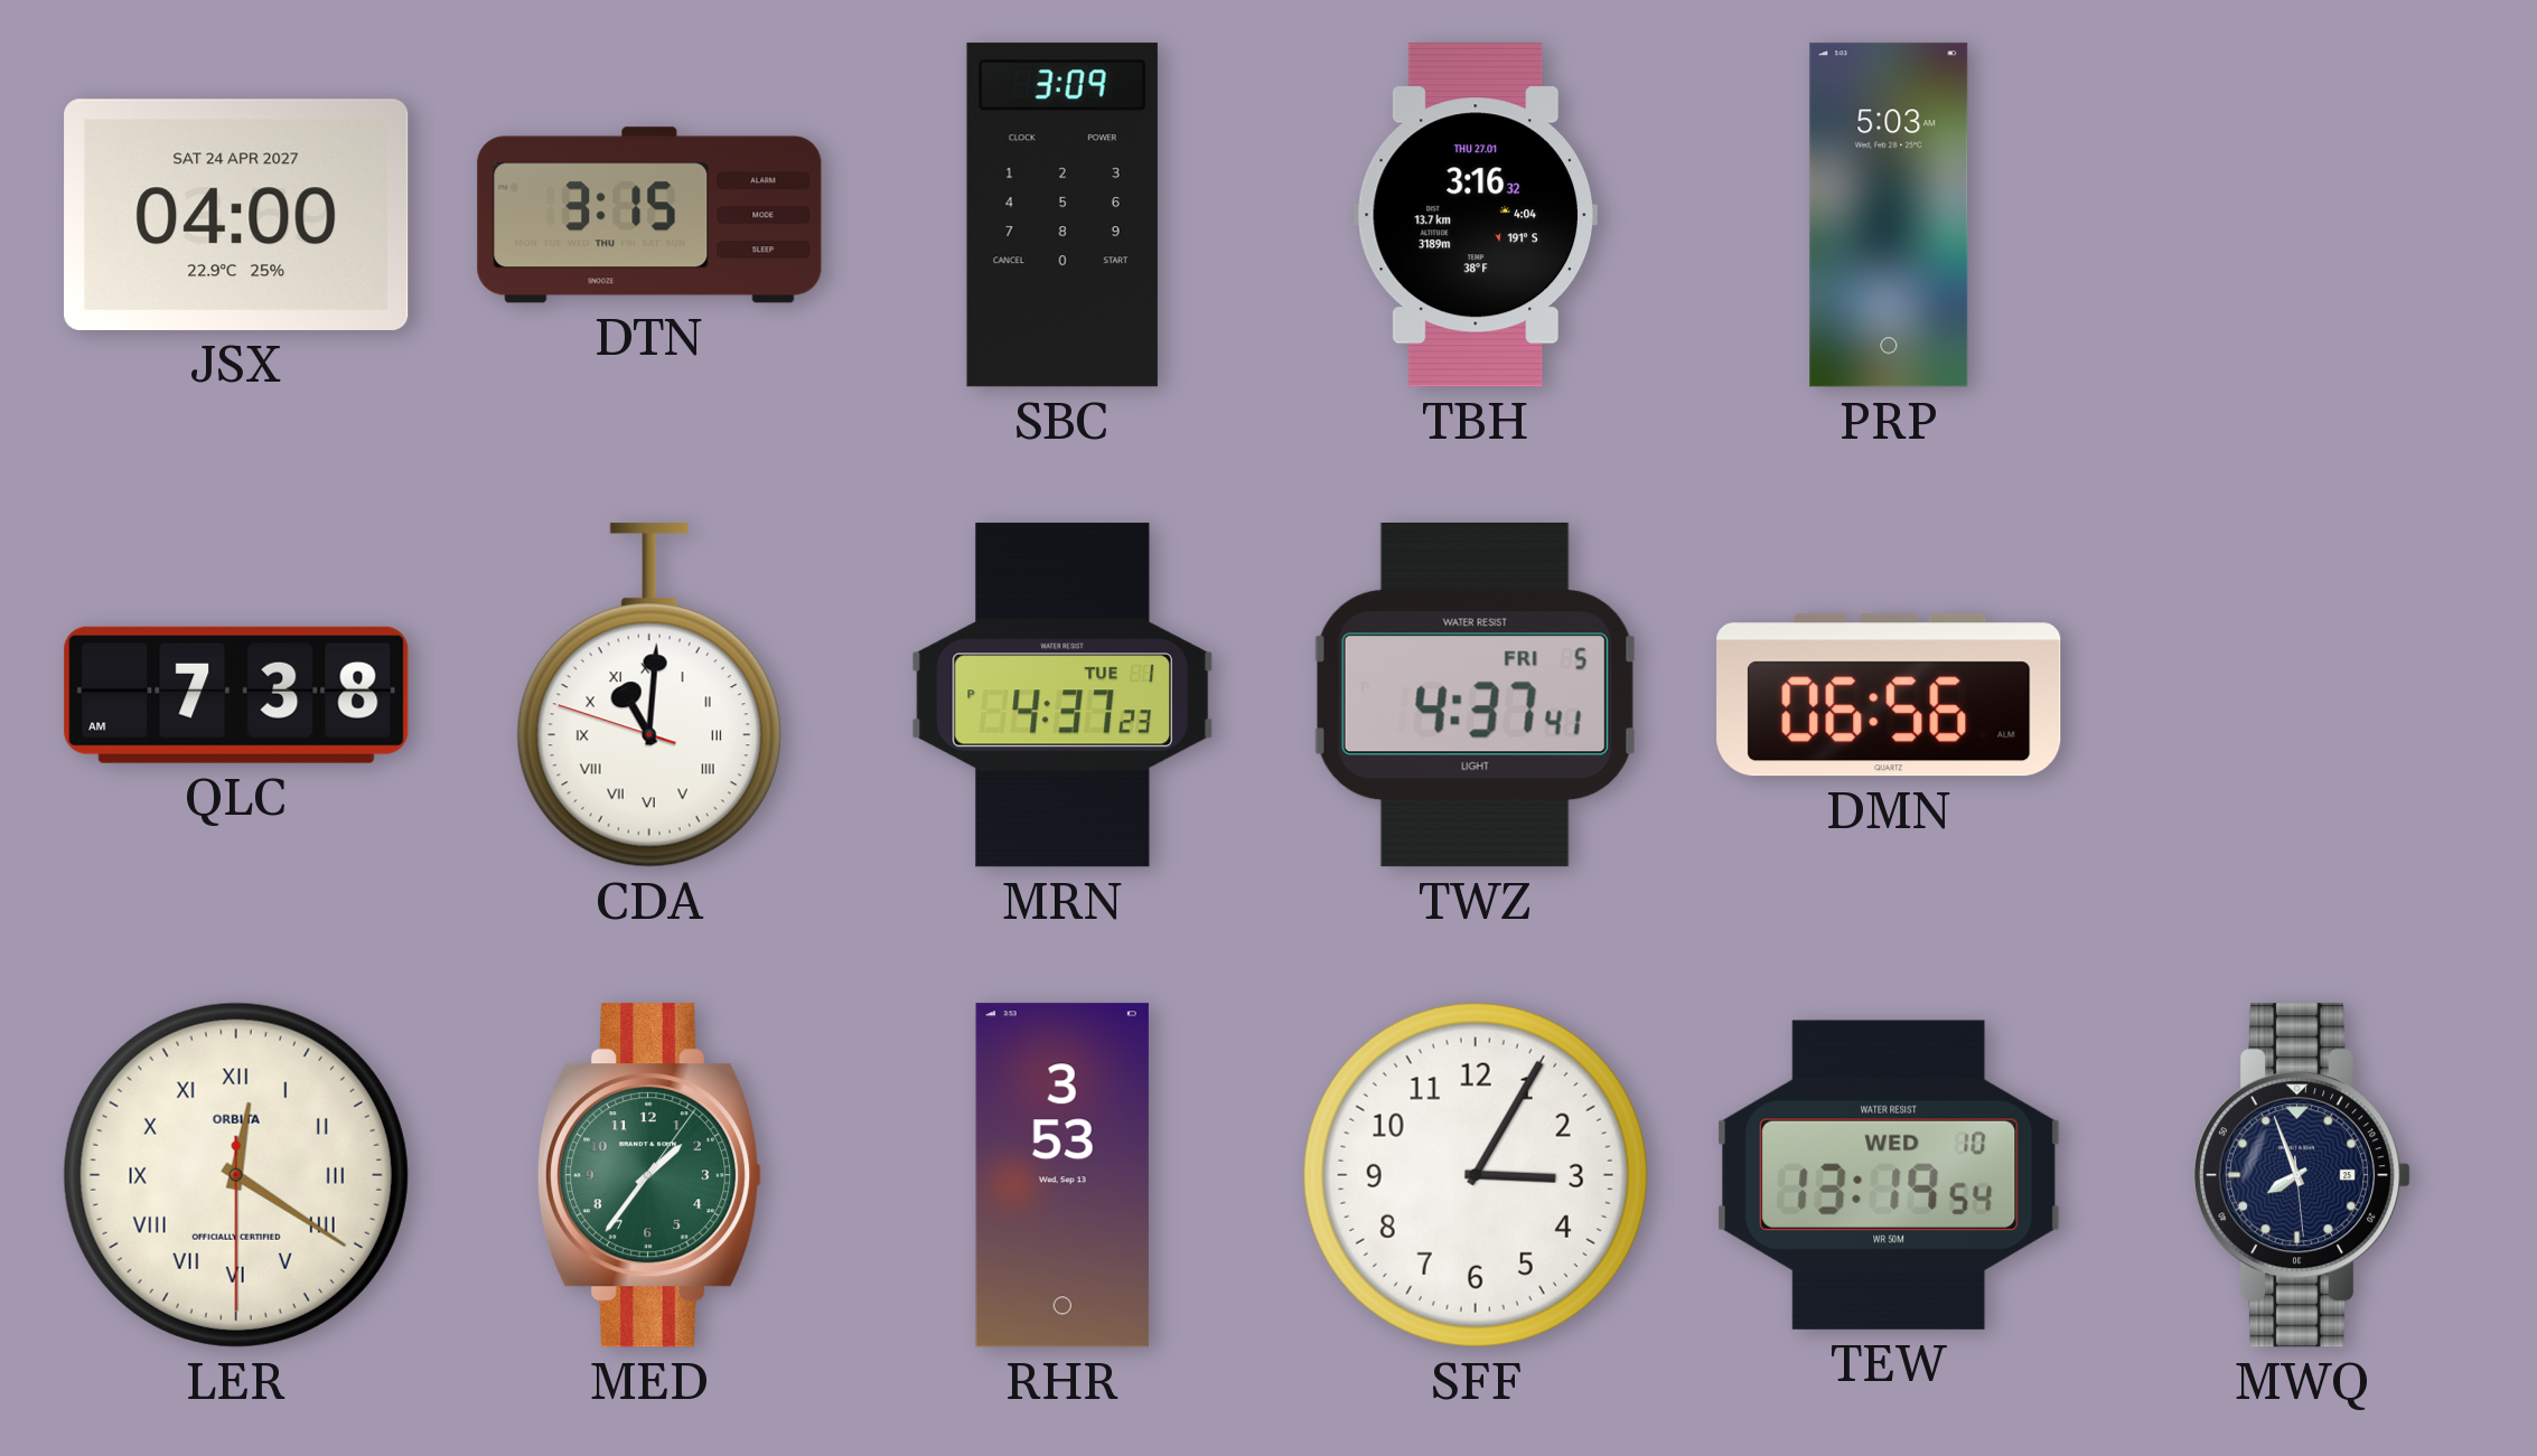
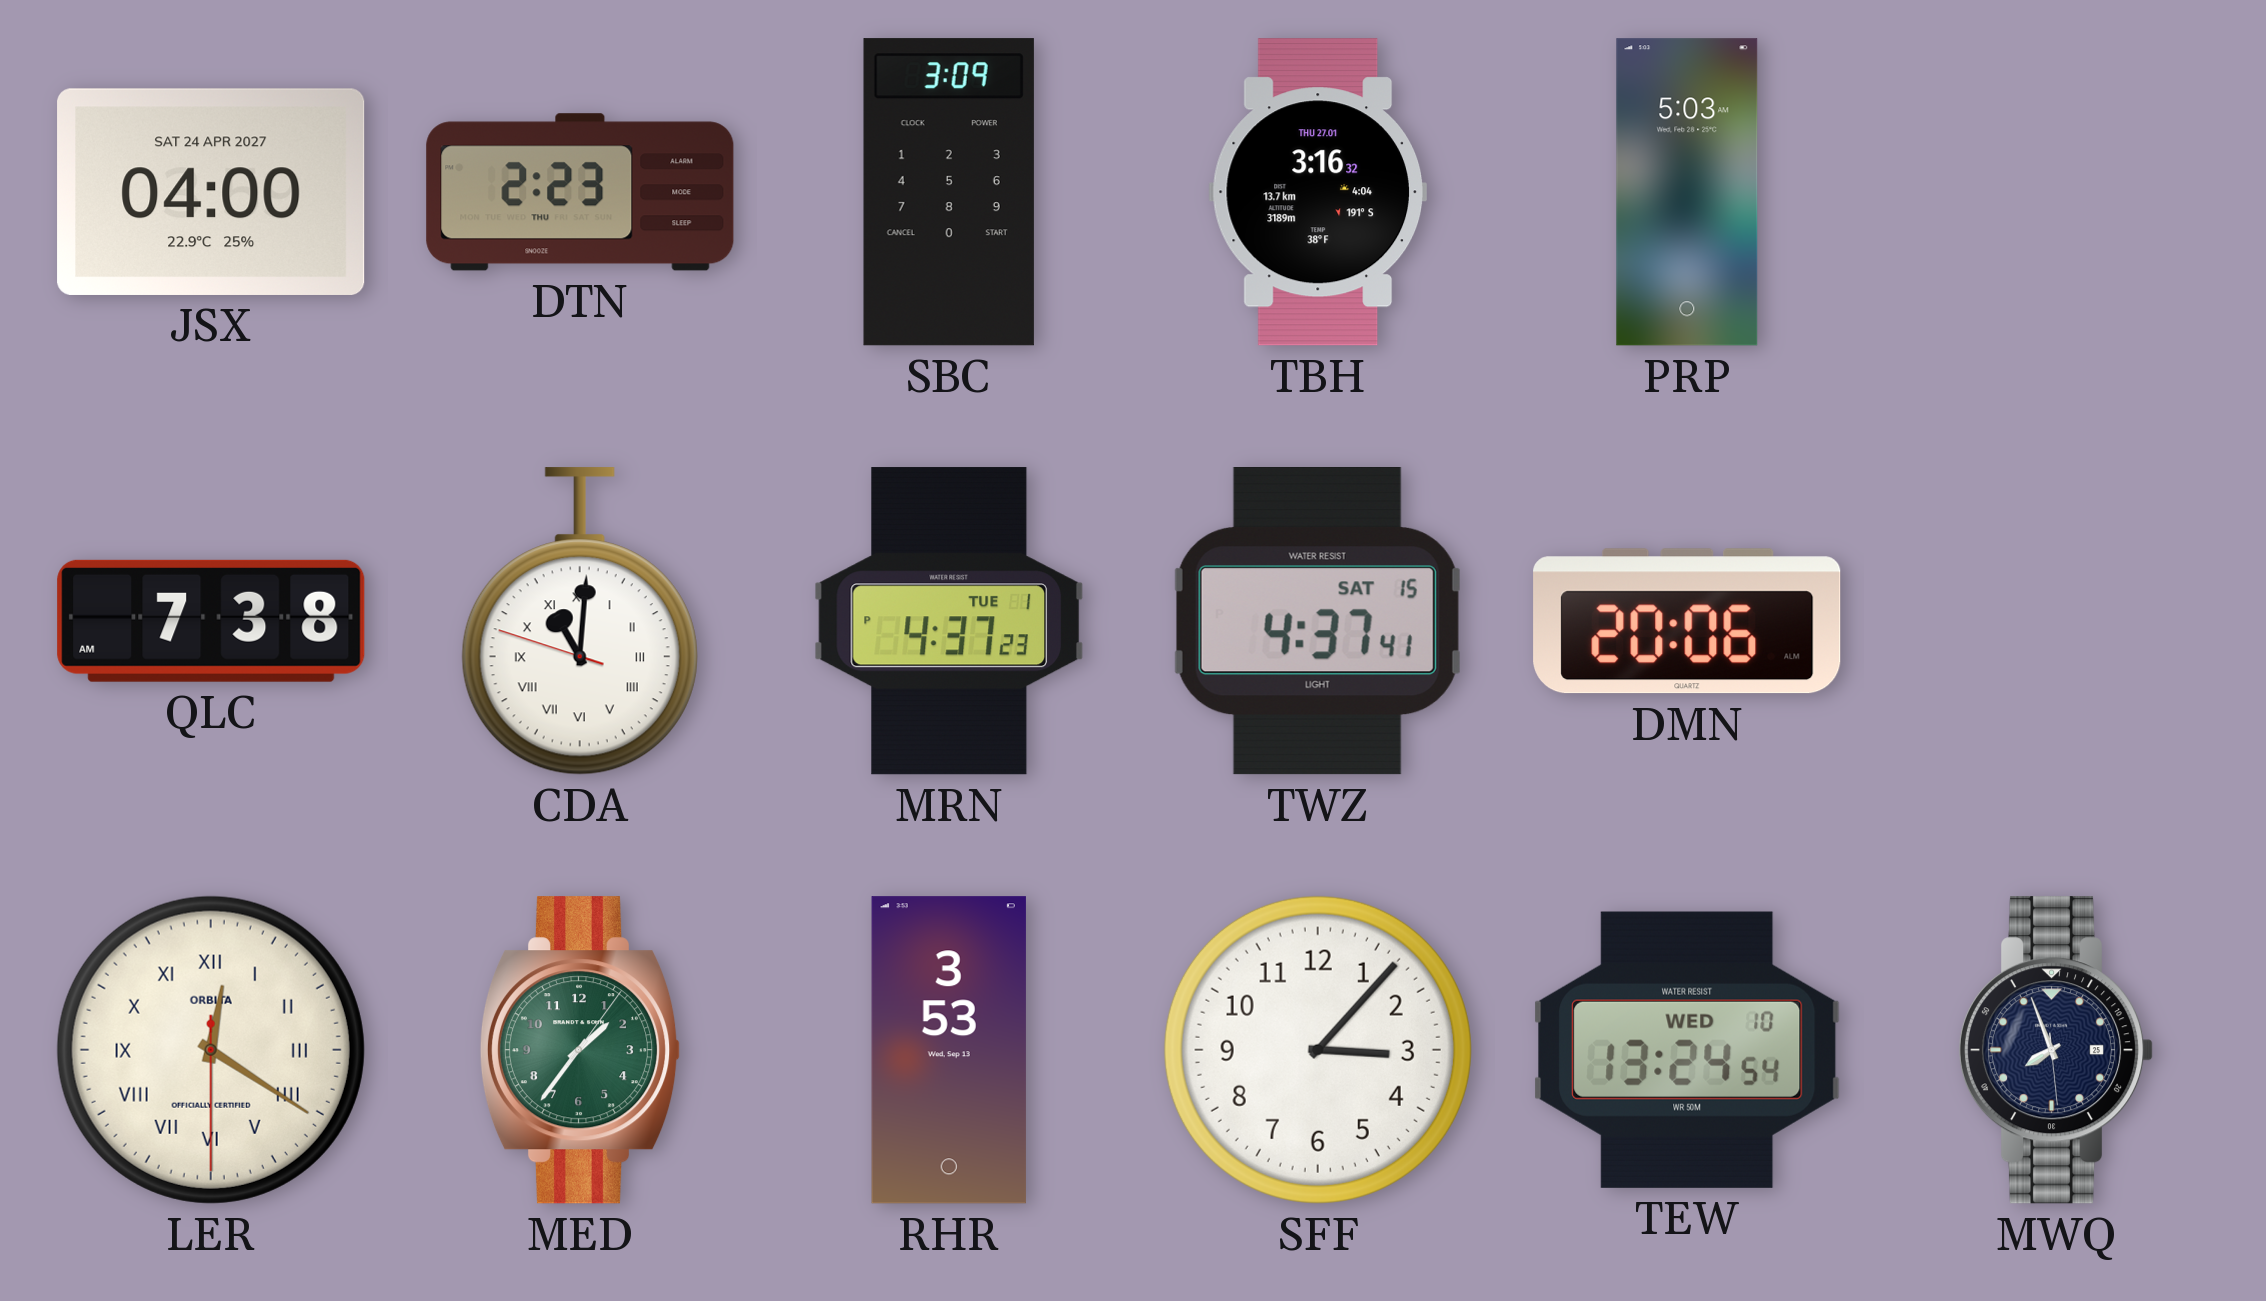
DTN: 3:15 -> 2:23
TWZ date: FRI 5 -> SAT 15
DMN: 06:56 -> 20:06
SFF: 3:05 -> 3:07
TEW: 13:19 -> 13:24
